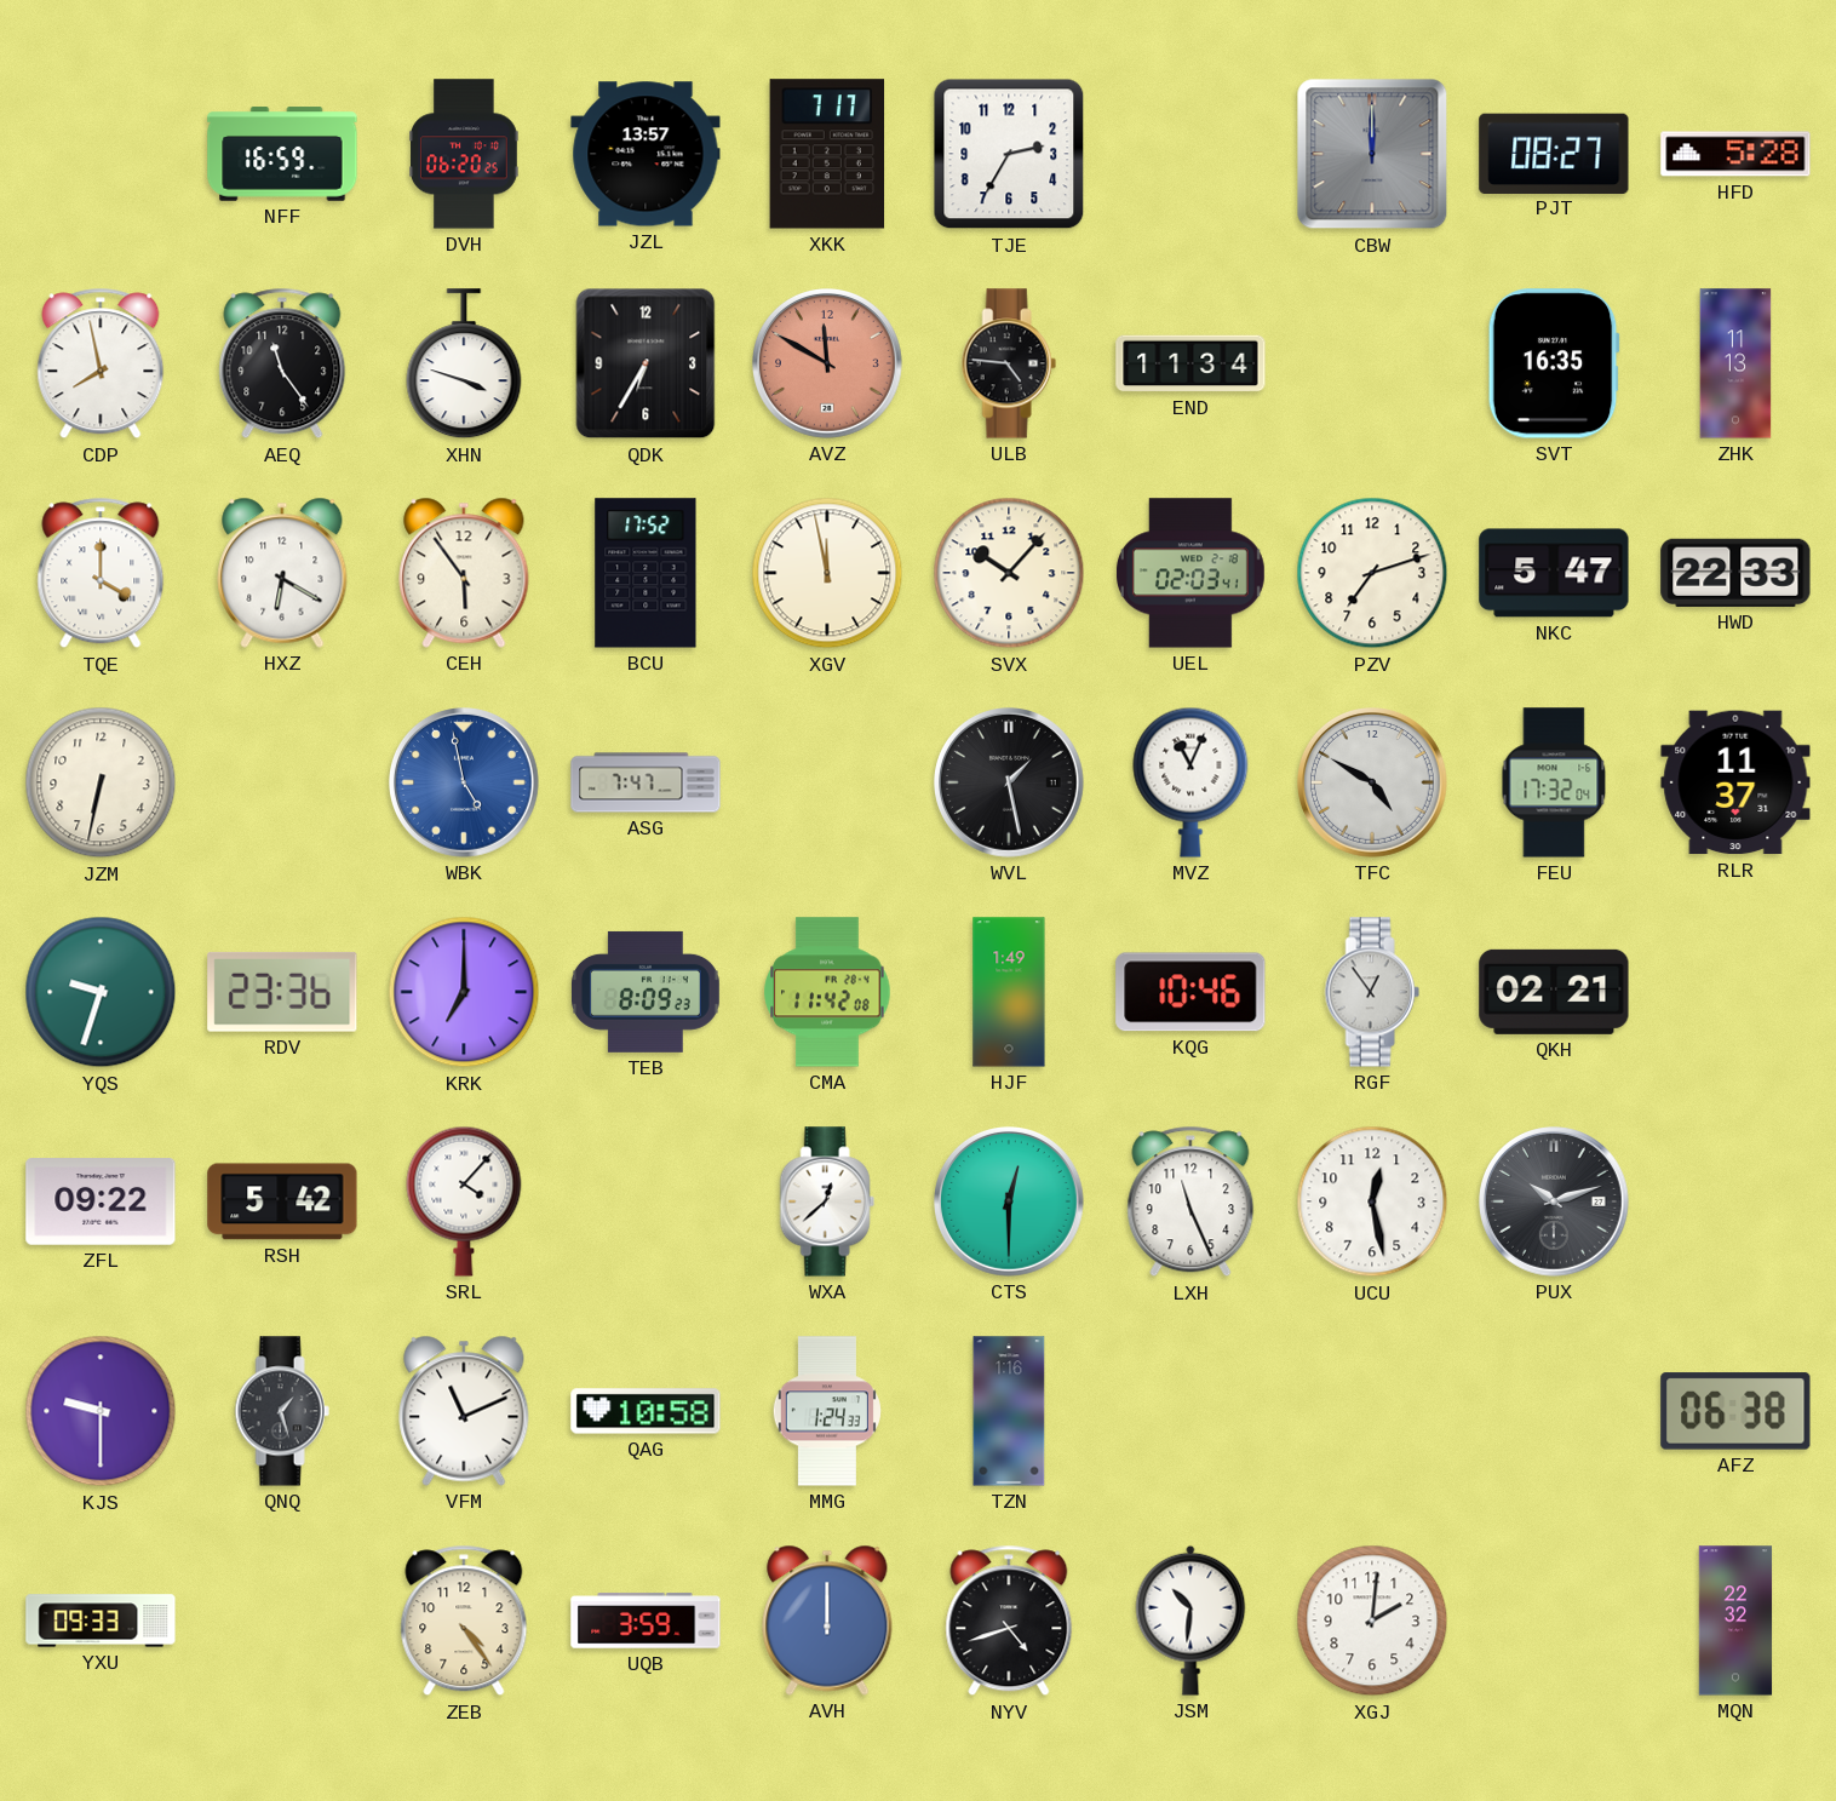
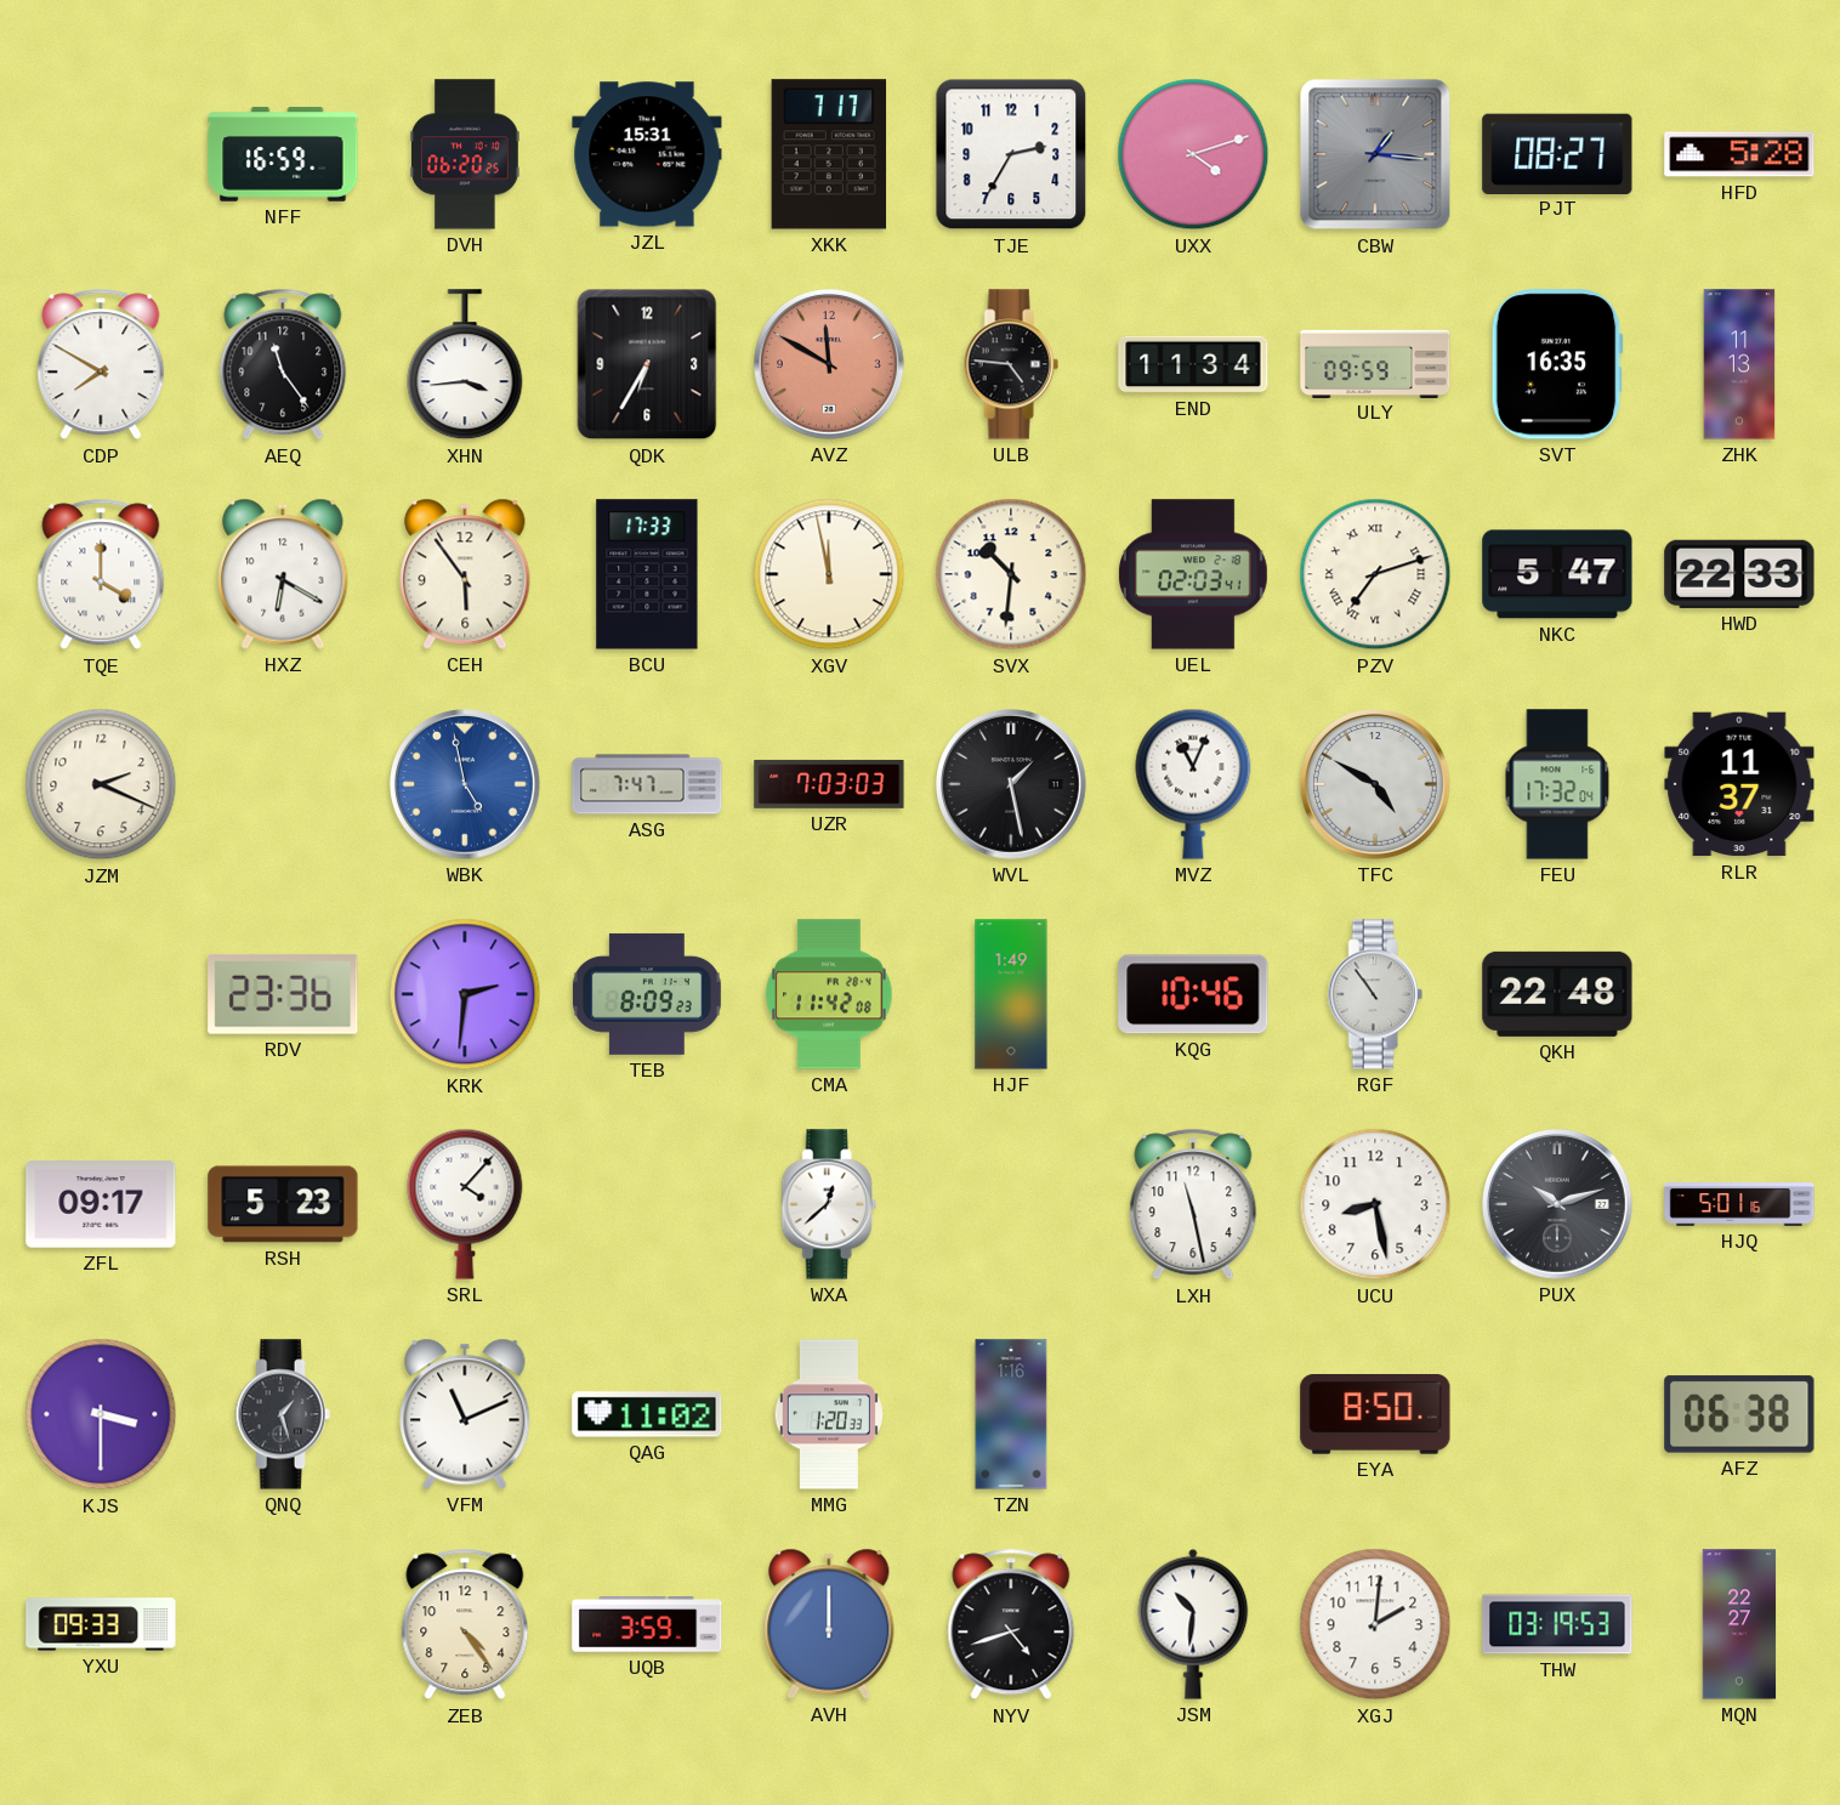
JZL: 13:57 -> 15:31
UXX: none -> 4:12
CBW: 12:00 -> 1:16
CDP: 7:58 -> 7:50
XHN: 3:48 -> 3:44
ULY: none -> 09:59
BCU: 17:52 -> 17:33
SVX: 10:07 -> 10:31
PZV numerals: Arabic -> Roman
JZM: 6:32 -> 2:19
UZR: none -> 7:03
YQS: 9:33 -> none
KRK: 7:00 -> 2:31
RGF: 12:54 -> 10:54
QKH: 02:21 -> 22:48
ZFL: 09:22 -> 09:17
RSH: 5:42 -> 5:23
CTS: 12:30 -> none
LXH: 11:26 -> 11:28
UCU: 12:28 -> 8:28
HJQ: none -> 5:01
KJS: 9:30 -> 3:30
QAG: 10:58 -> 11:02
MMG: 1:24 -> 1:20
EYA: none -> 8:50
THW: none -> 03:19
MQN: 22:32 -> 22:27
